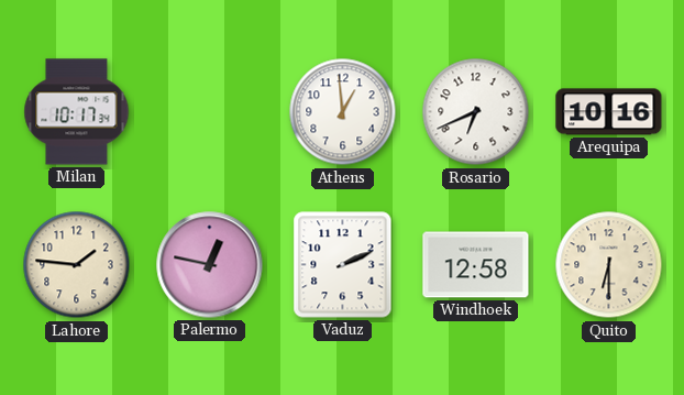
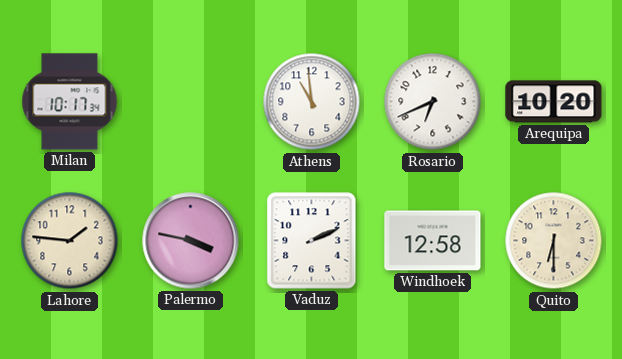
Athens: 12:59 -> 10:59
Arequipa: 10:16 -> 10:20
Palermo: 12:47 -> 3:47
